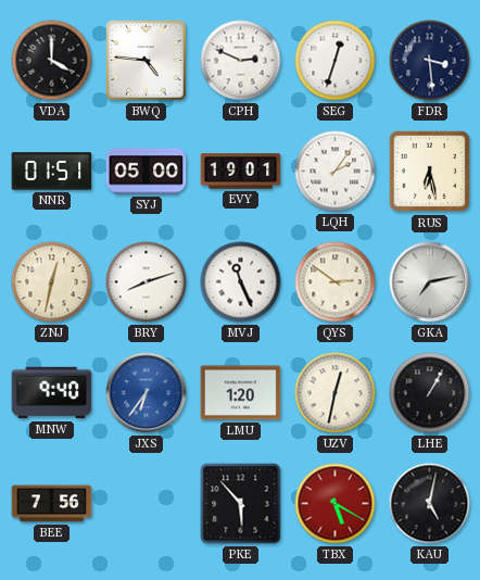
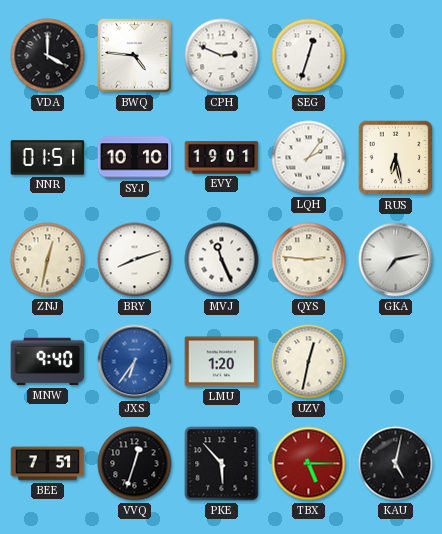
FDR: 3:29 -> none
SYJ: 05:00 -> 10:10
QYS: 2:51 -> 2:46
LHE: 1:05 -> none
BEE: 7:56 -> 7:51
VVQ: none -> 12:33
TBX: 5:20 -> 5:15
